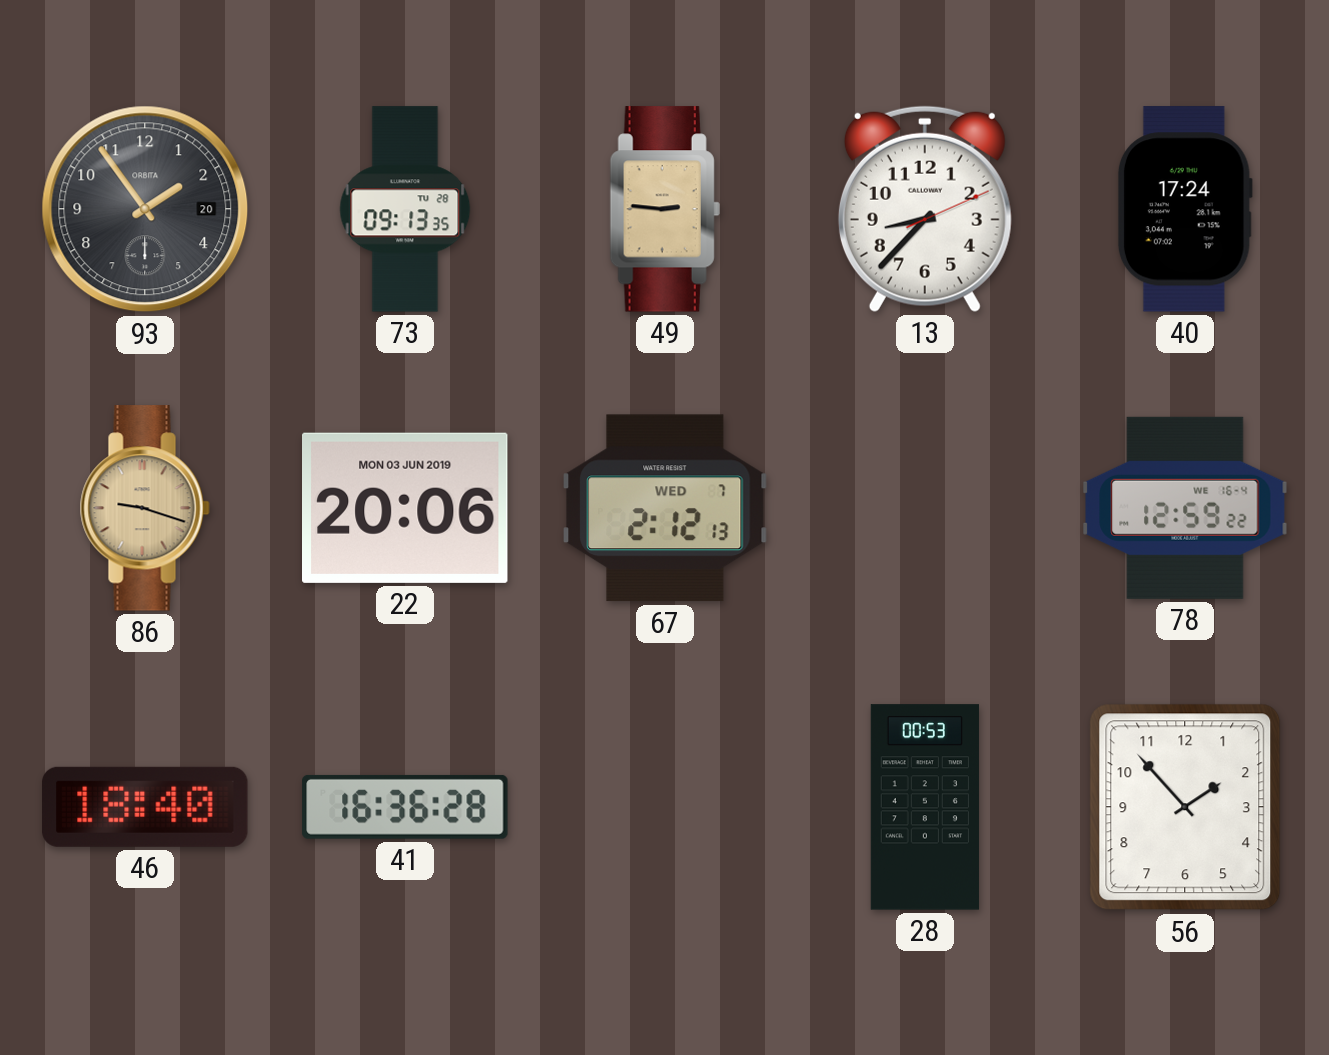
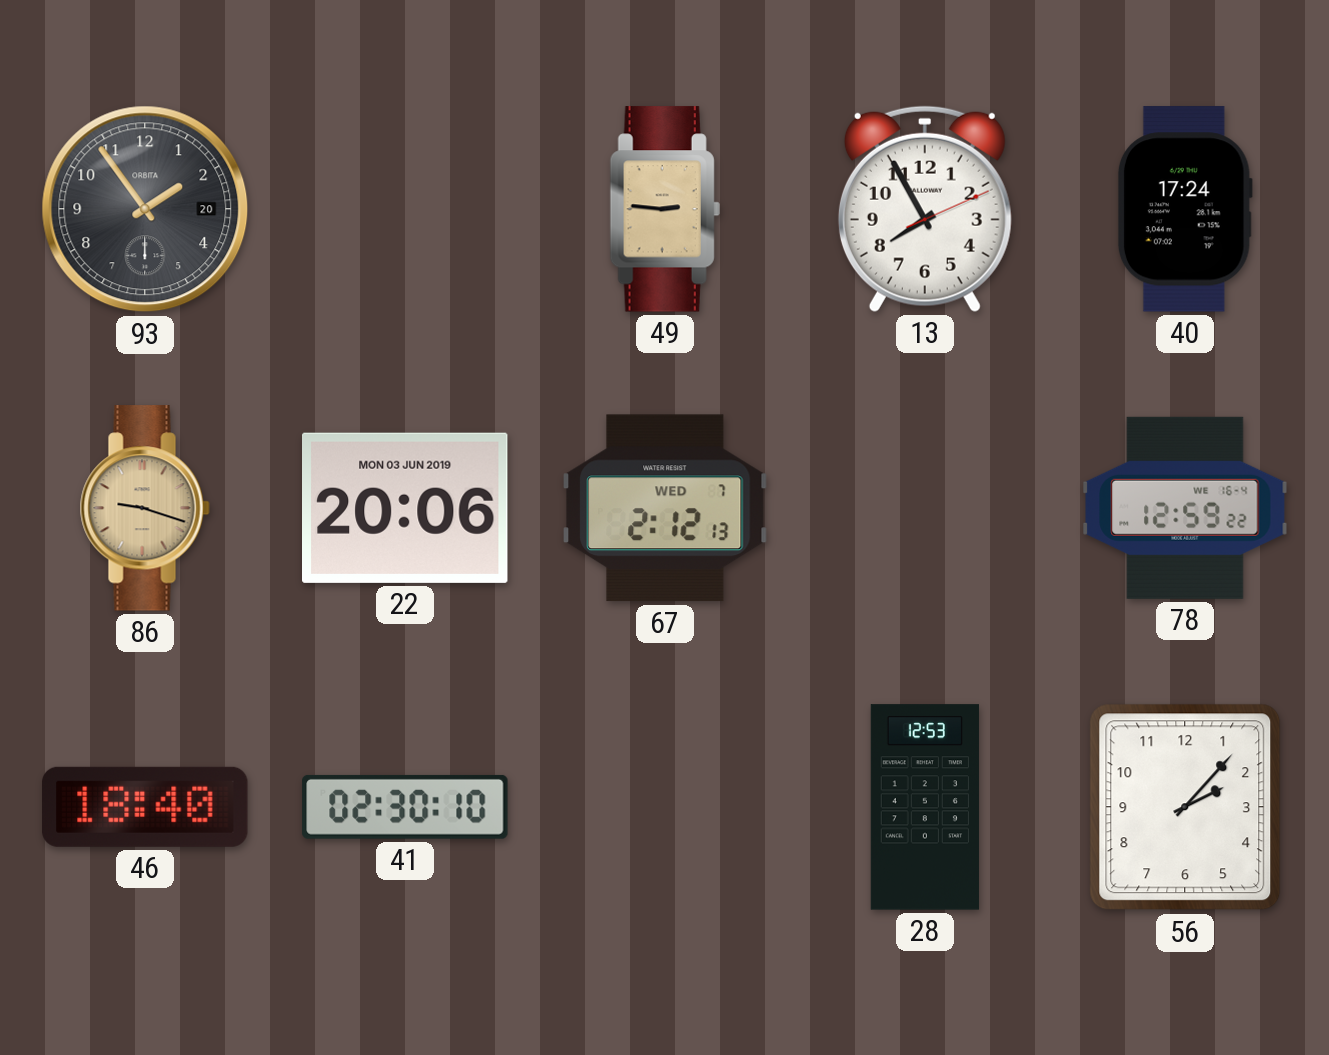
73: 09:13 -> none
13: 8:37 -> 7:55
41: 16:36 -> 02:30
28: 00:53 -> 12:53
56: 1:53 -> 2:07
